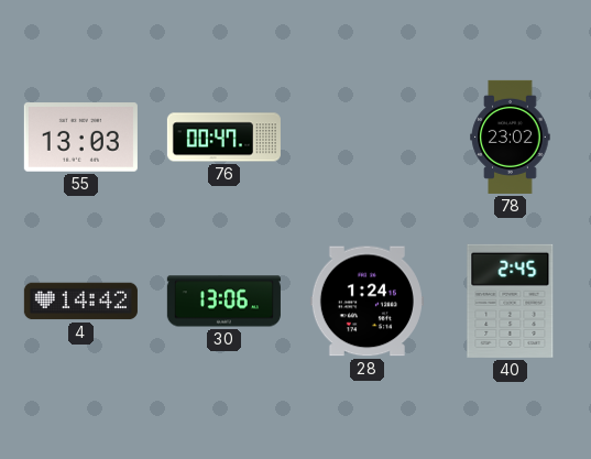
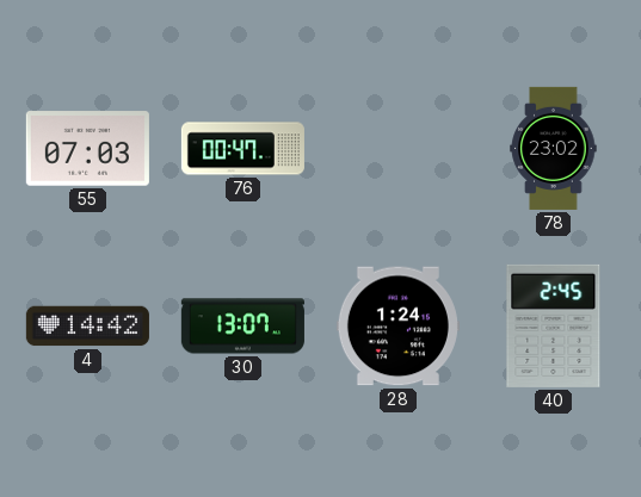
55: 13:03 -> 07:03
30: 13:06 -> 13:07
